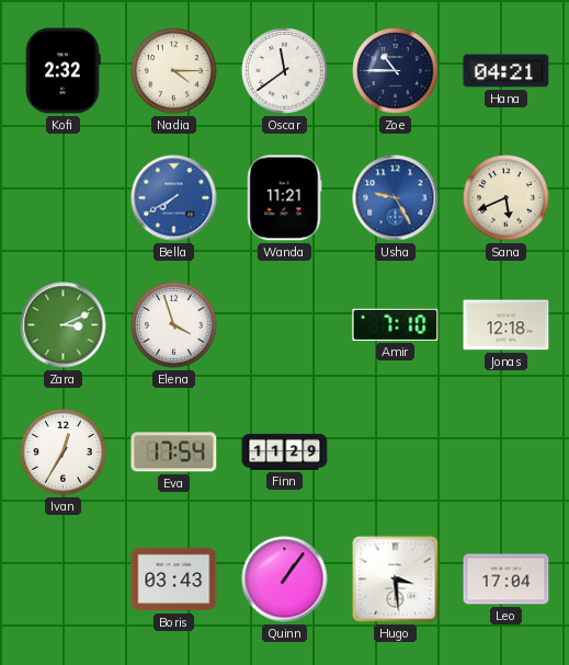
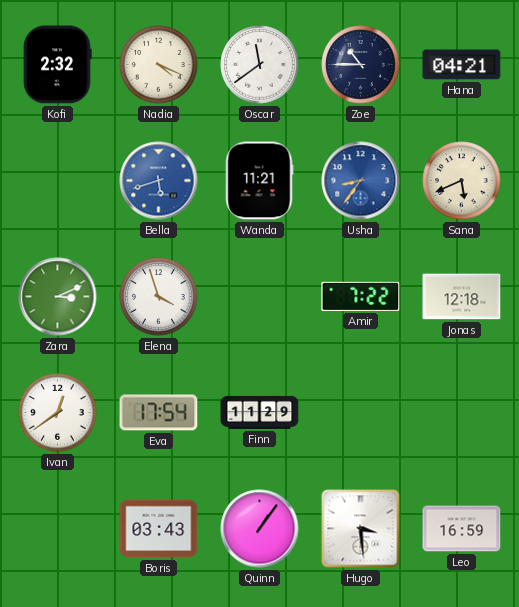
Nadia: 4:15 -> 4:19
Bella: 7:40 -> 5:42
Usha: 9:25 -> 8:36
Amir: 7:10 -> 7:22
Ivan: 12:35 -> 12:39
Leo: 17:04 -> 16:59
